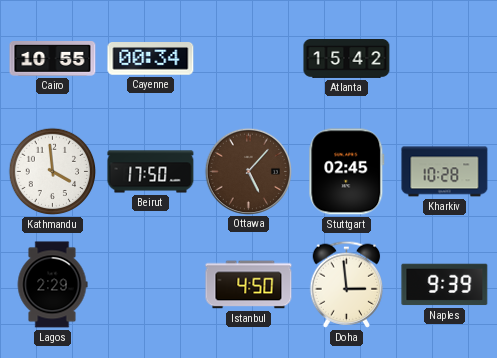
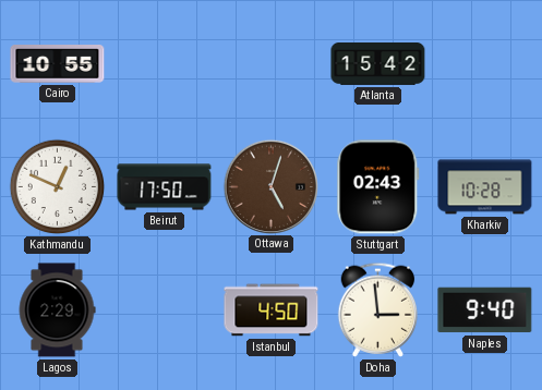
Cayenne: 00:34 -> none
Kathmandu: 3:59 -> 12:49
Ottawa: 5:07 -> 5:03
Stuttgart: 02:45 -> 02:43
Naples: 9:39 -> 9:40
